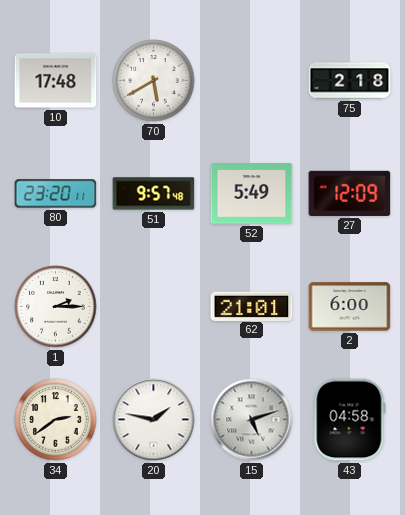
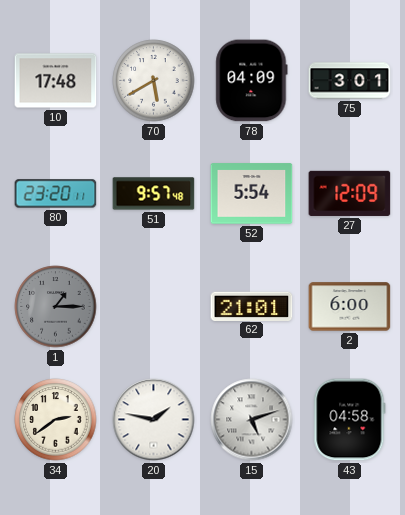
78: none -> 04:09
75: 2:18 -> 3:01
52: 5:49 -> 5:54
1: 2:15 -> 1:15
1 dial: white -> grey
